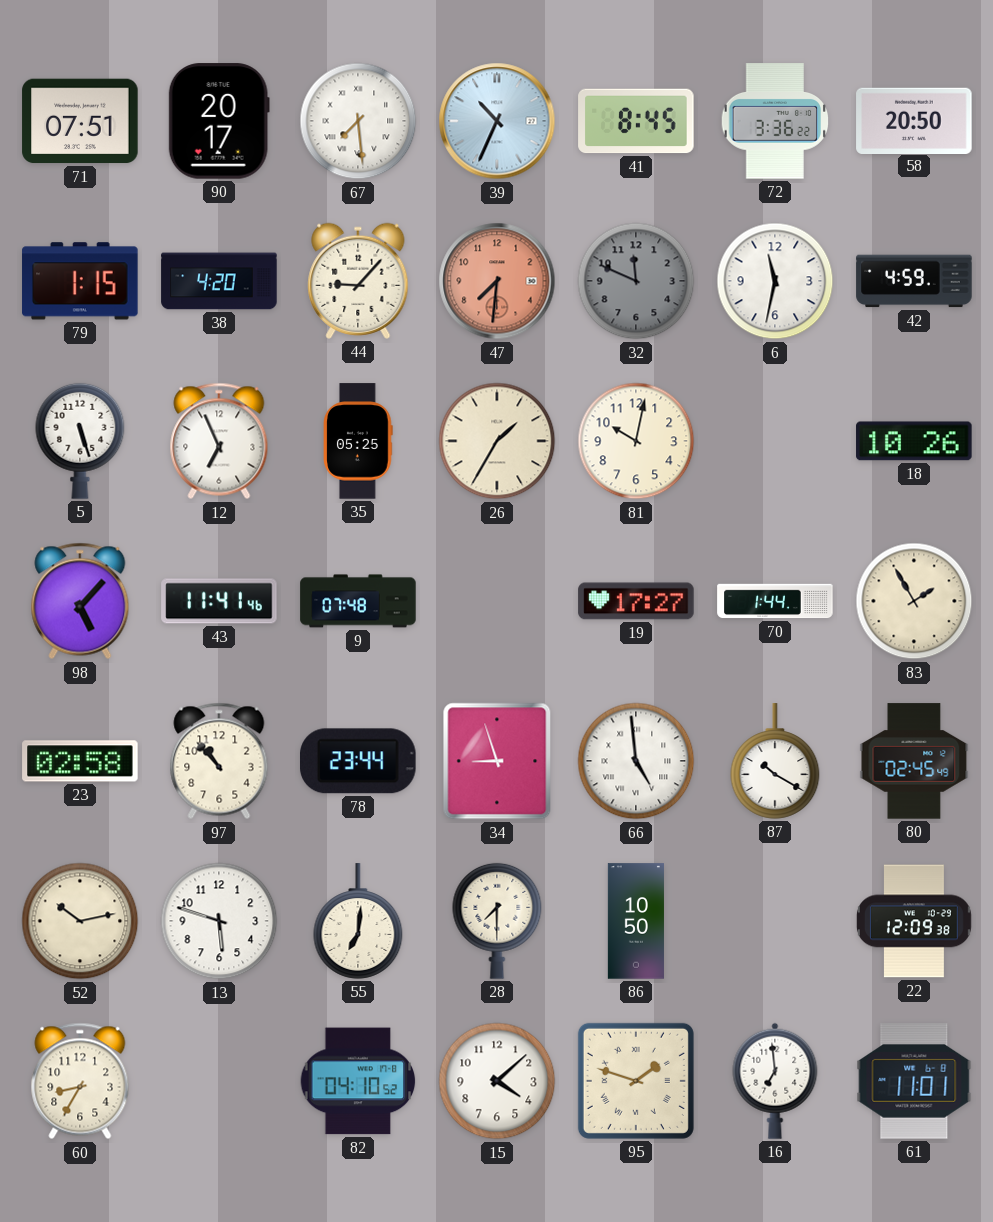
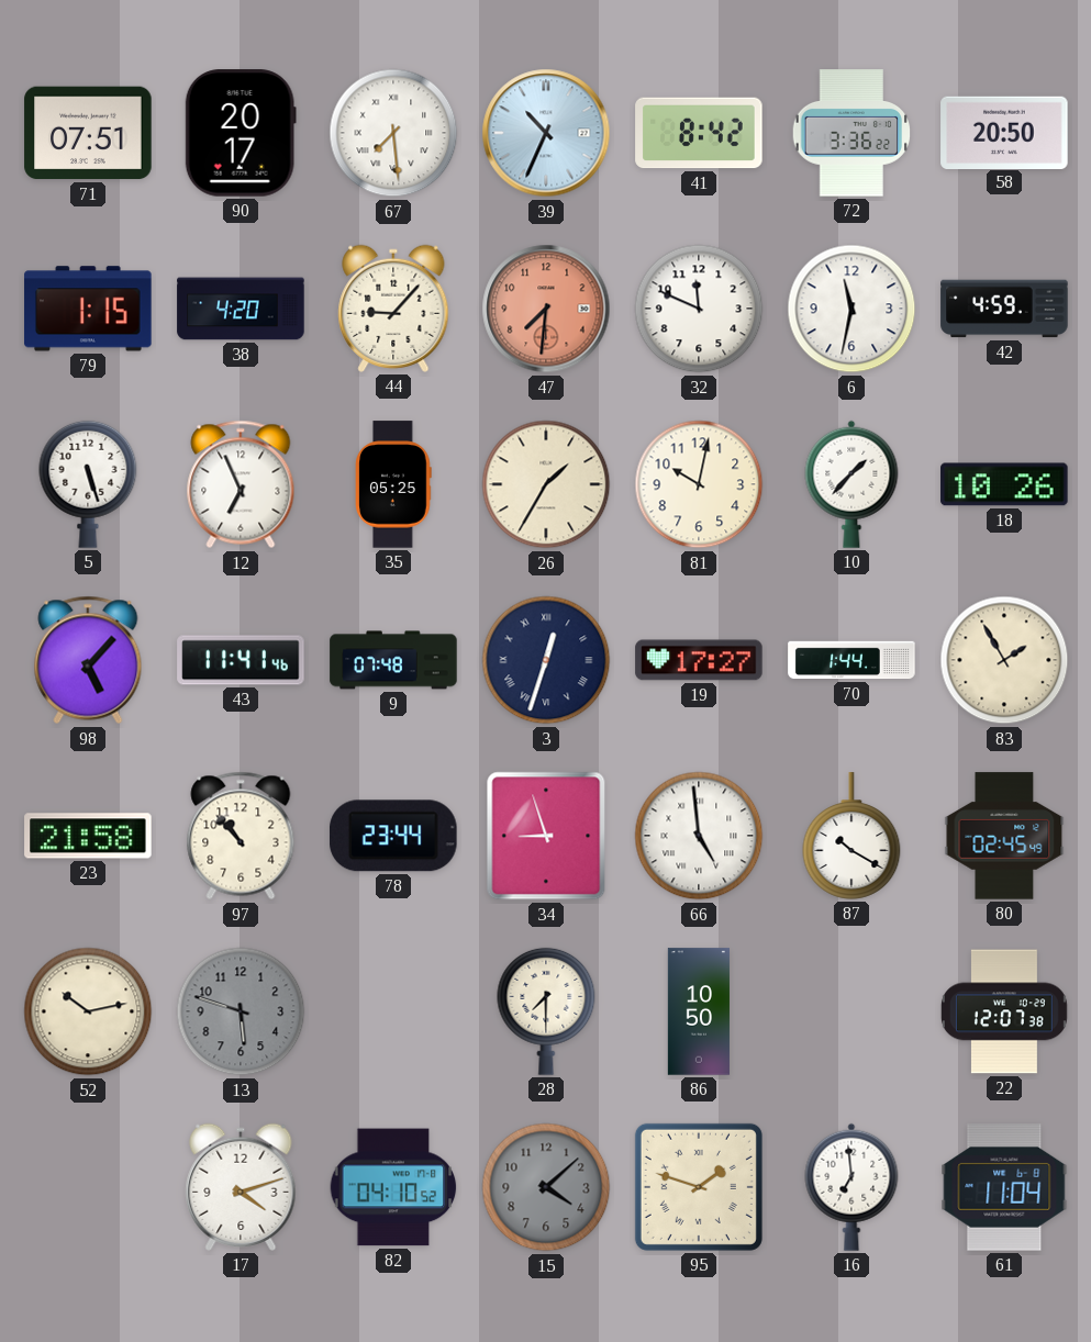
41: 8:45 -> 8:42
32 dial: grey -> white
10: none -> 1:37
3: none -> 12:33
23: 02:58 -> 21:58
13 dial: white -> grey
55: 7:01 -> none
22: 12:09 -> 12:07
60: 8:35 -> none
17: none -> 4:12
15 dial: white -> grey
61: 11:01 -> 11:04
